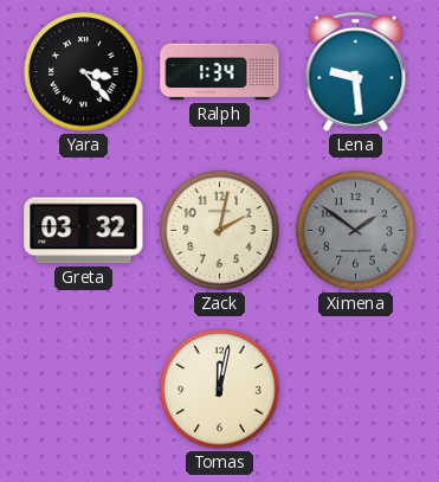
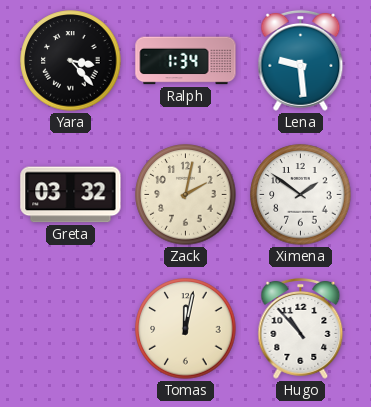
Ximena dial: grey -> white
Hugo: none -> 10:53
